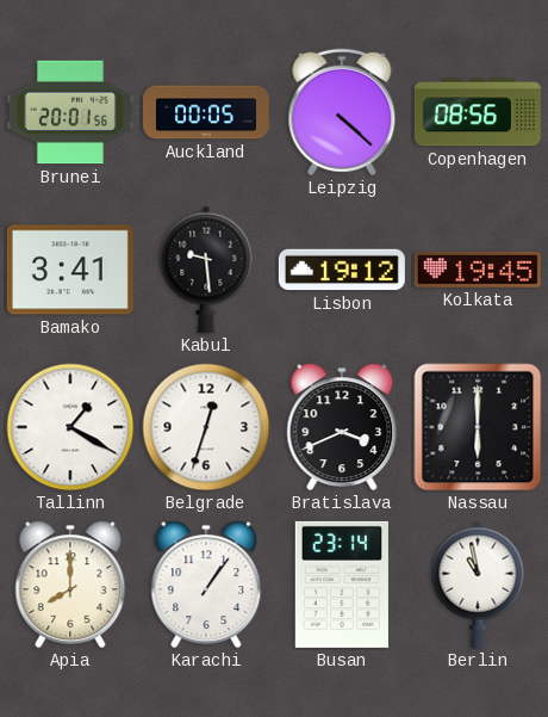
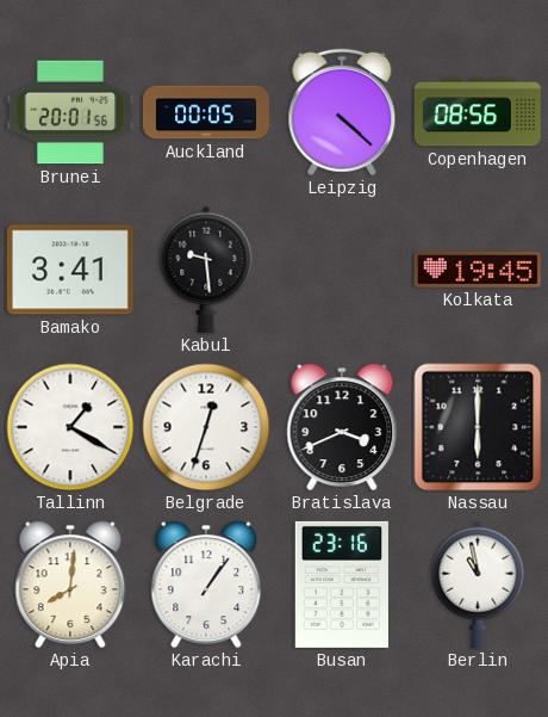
Lisbon: 19:12 -> none
Apia: 8:00 -> 8:01
Busan: 23:14 -> 23:16
